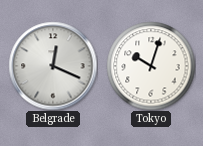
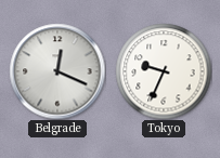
Tokyo: 10:03 -> 9:34
